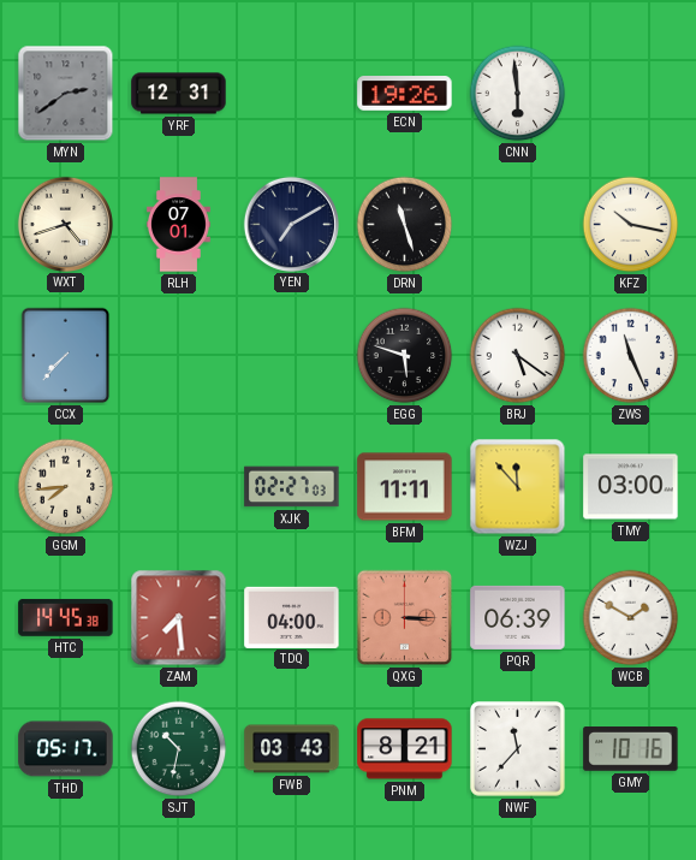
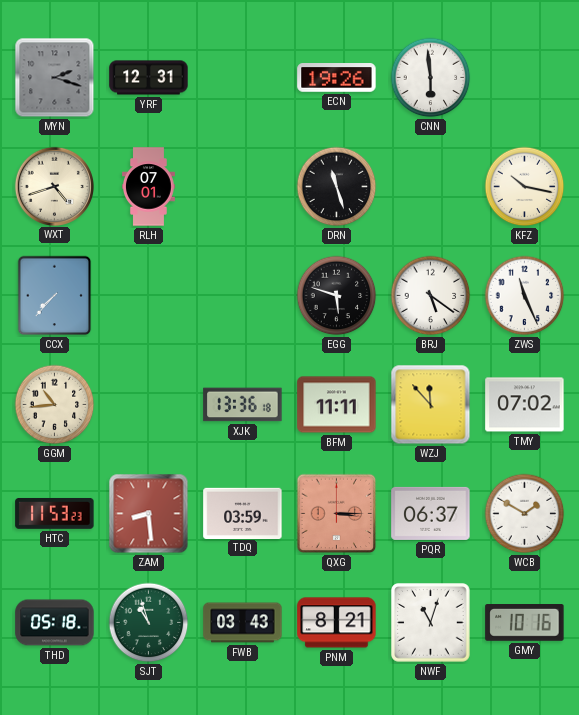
MYN: 2:39 -> 2:18
YEN: 7:10 -> none
GGM: 7:44 -> 10:44
XJK: 02:27 -> 13:36
TMY: 03:00 -> 07:02
HTC: 14:45 -> 11:53
ZAM: 7:29 -> 8:29
TDQ: 04:00 -> 03:59
PQR: 06:39 -> 06:37
THD: 05:17 -> 05:18
SJT: 10:32 -> 10:57
NWF: 11:37 -> 11:03
